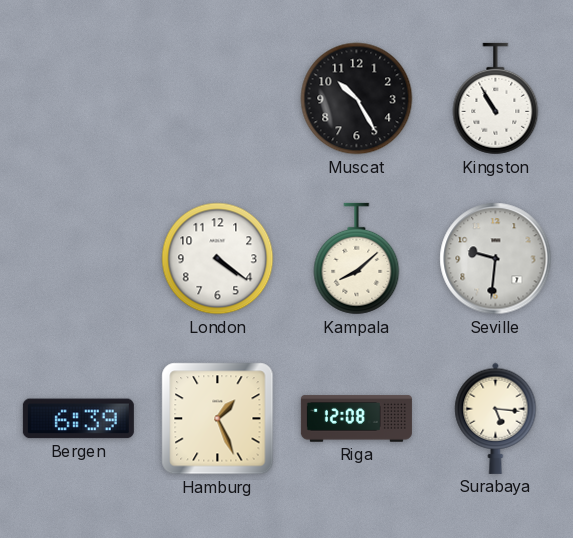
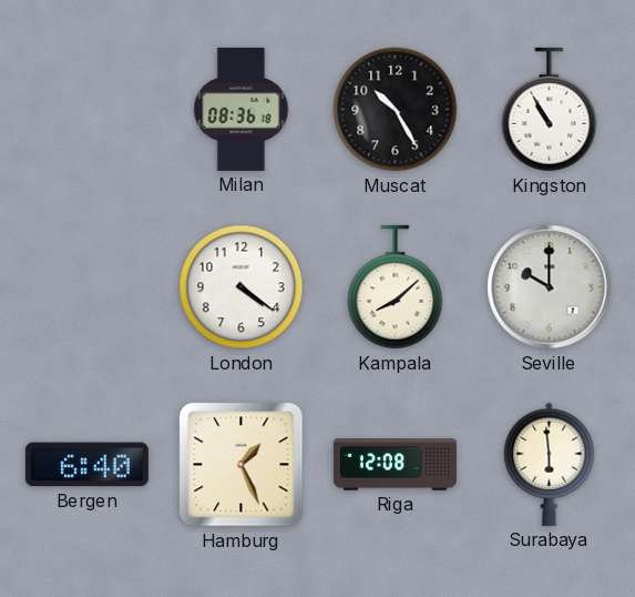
Milan: none -> 08:36
Seville: 9:31 -> 10:00
Bergen: 6:39 -> 6:40
Surabaya: 5:16 -> 5:59
